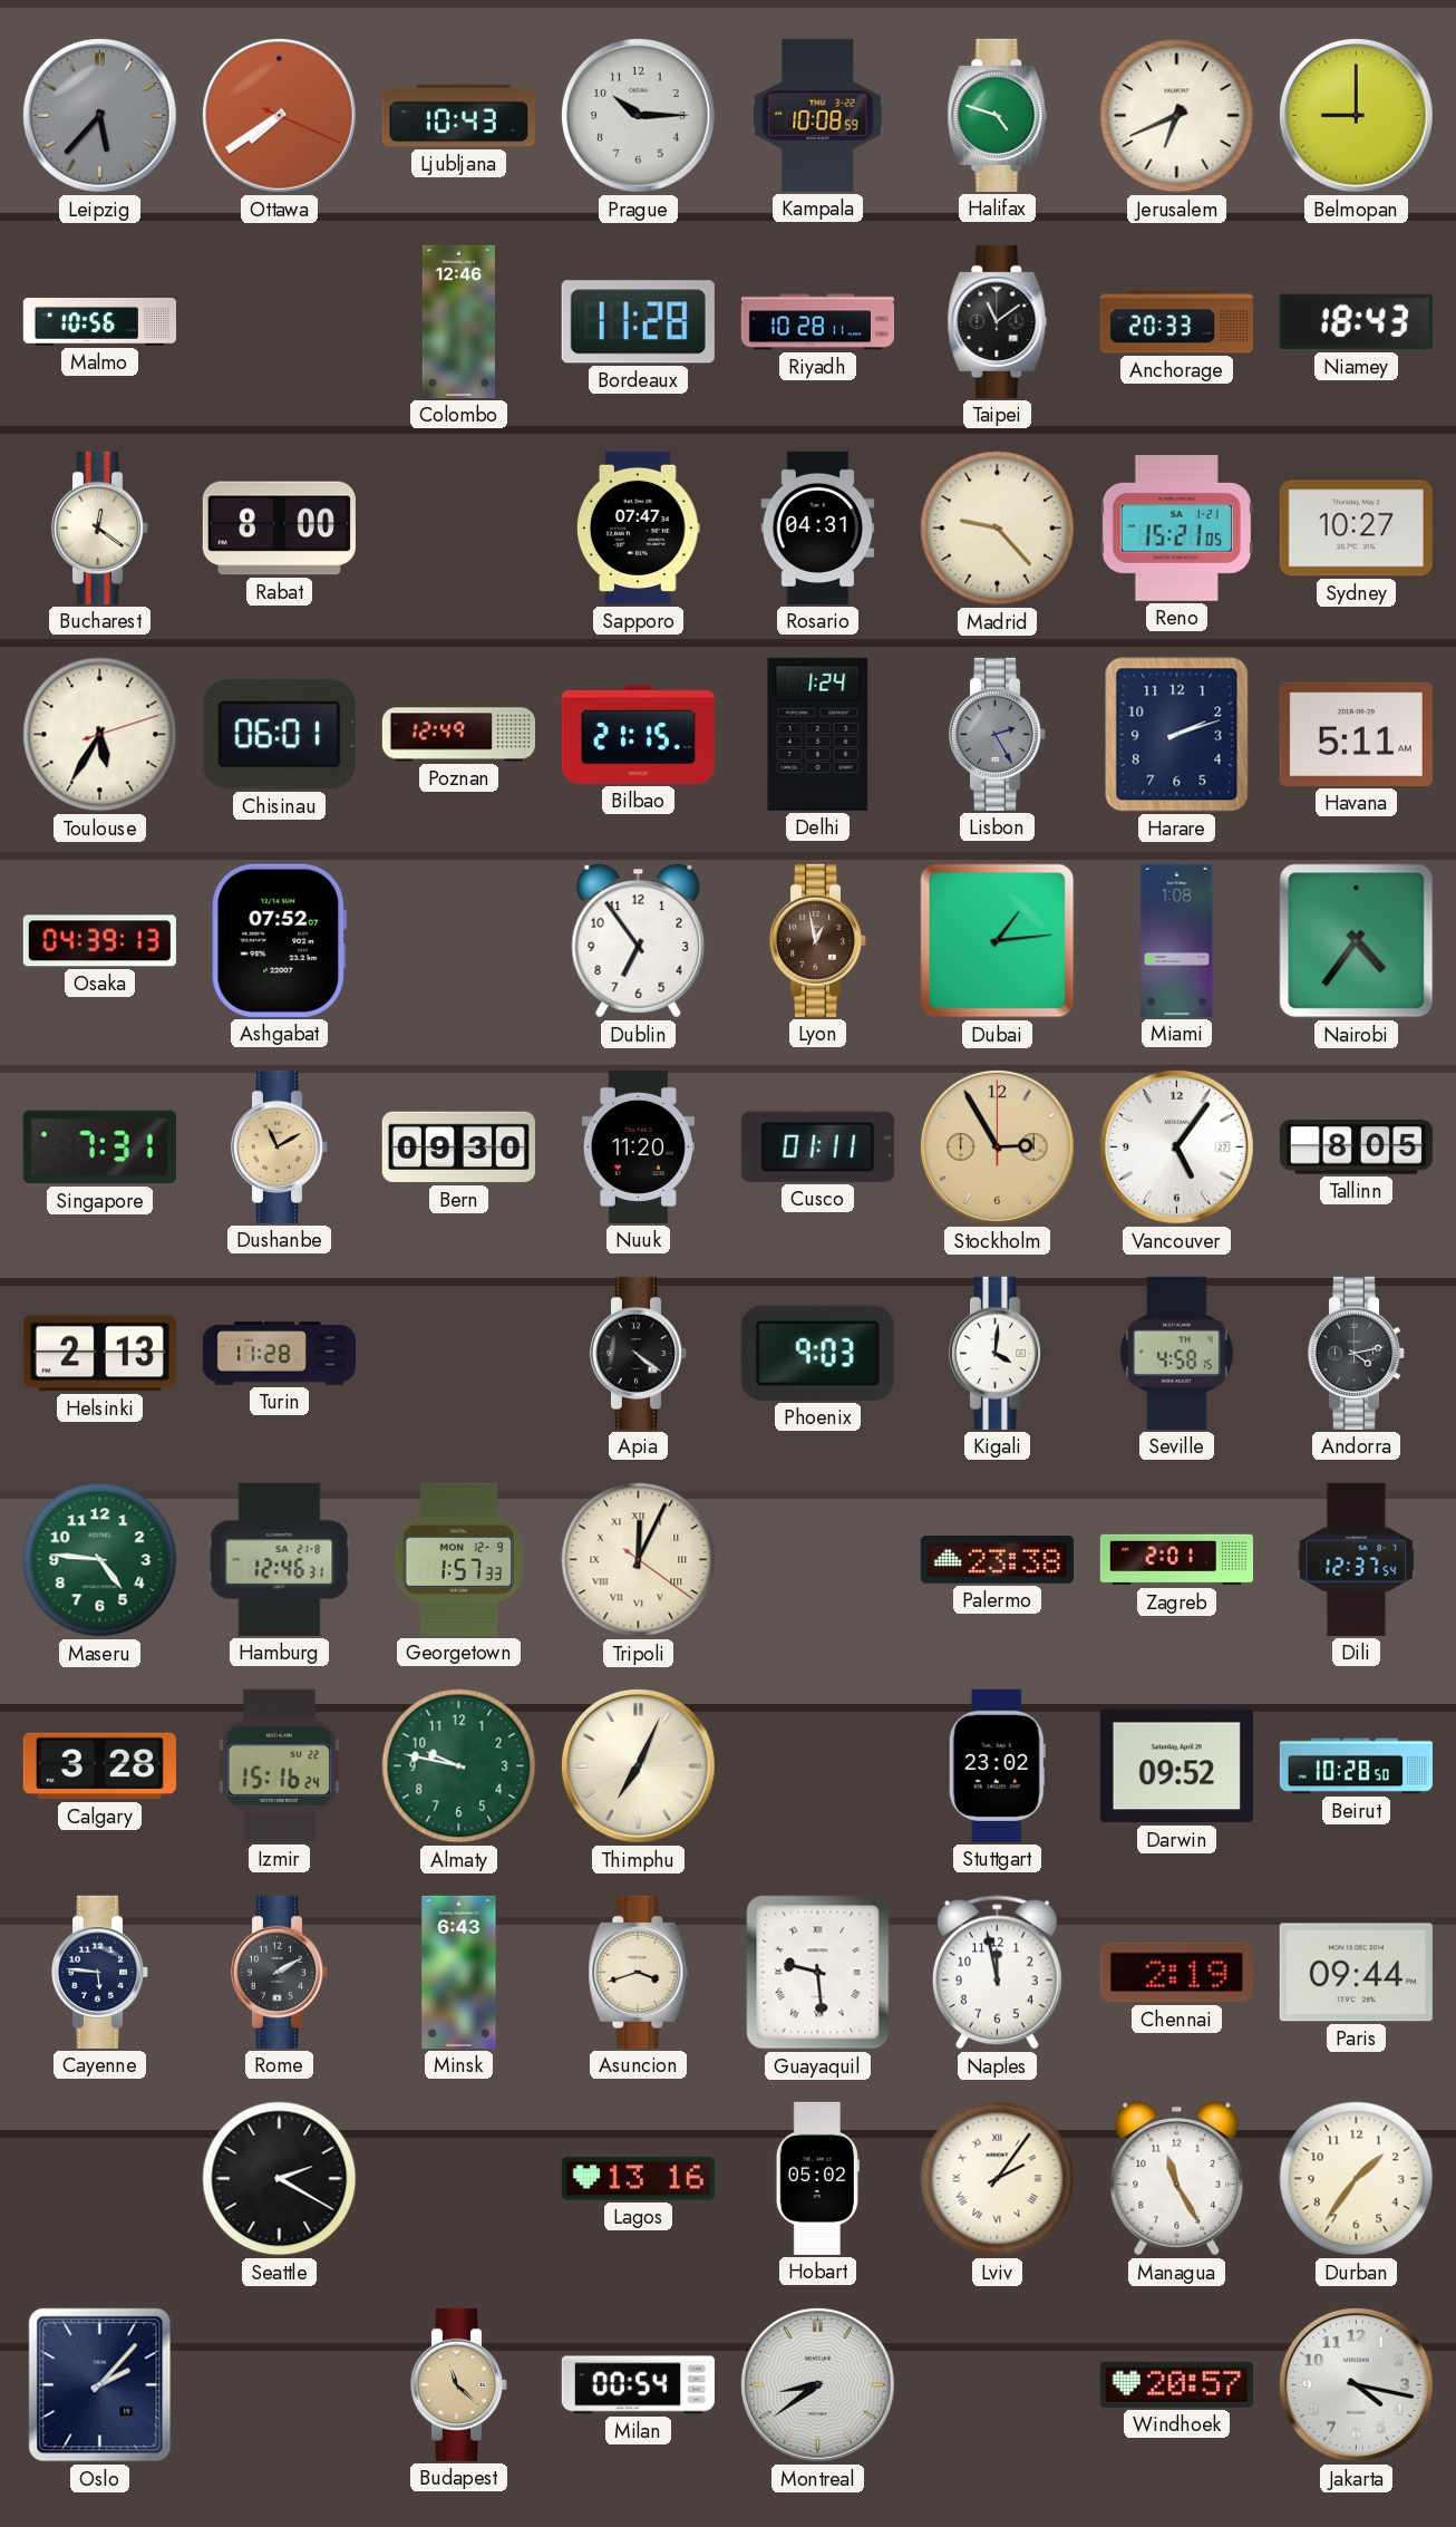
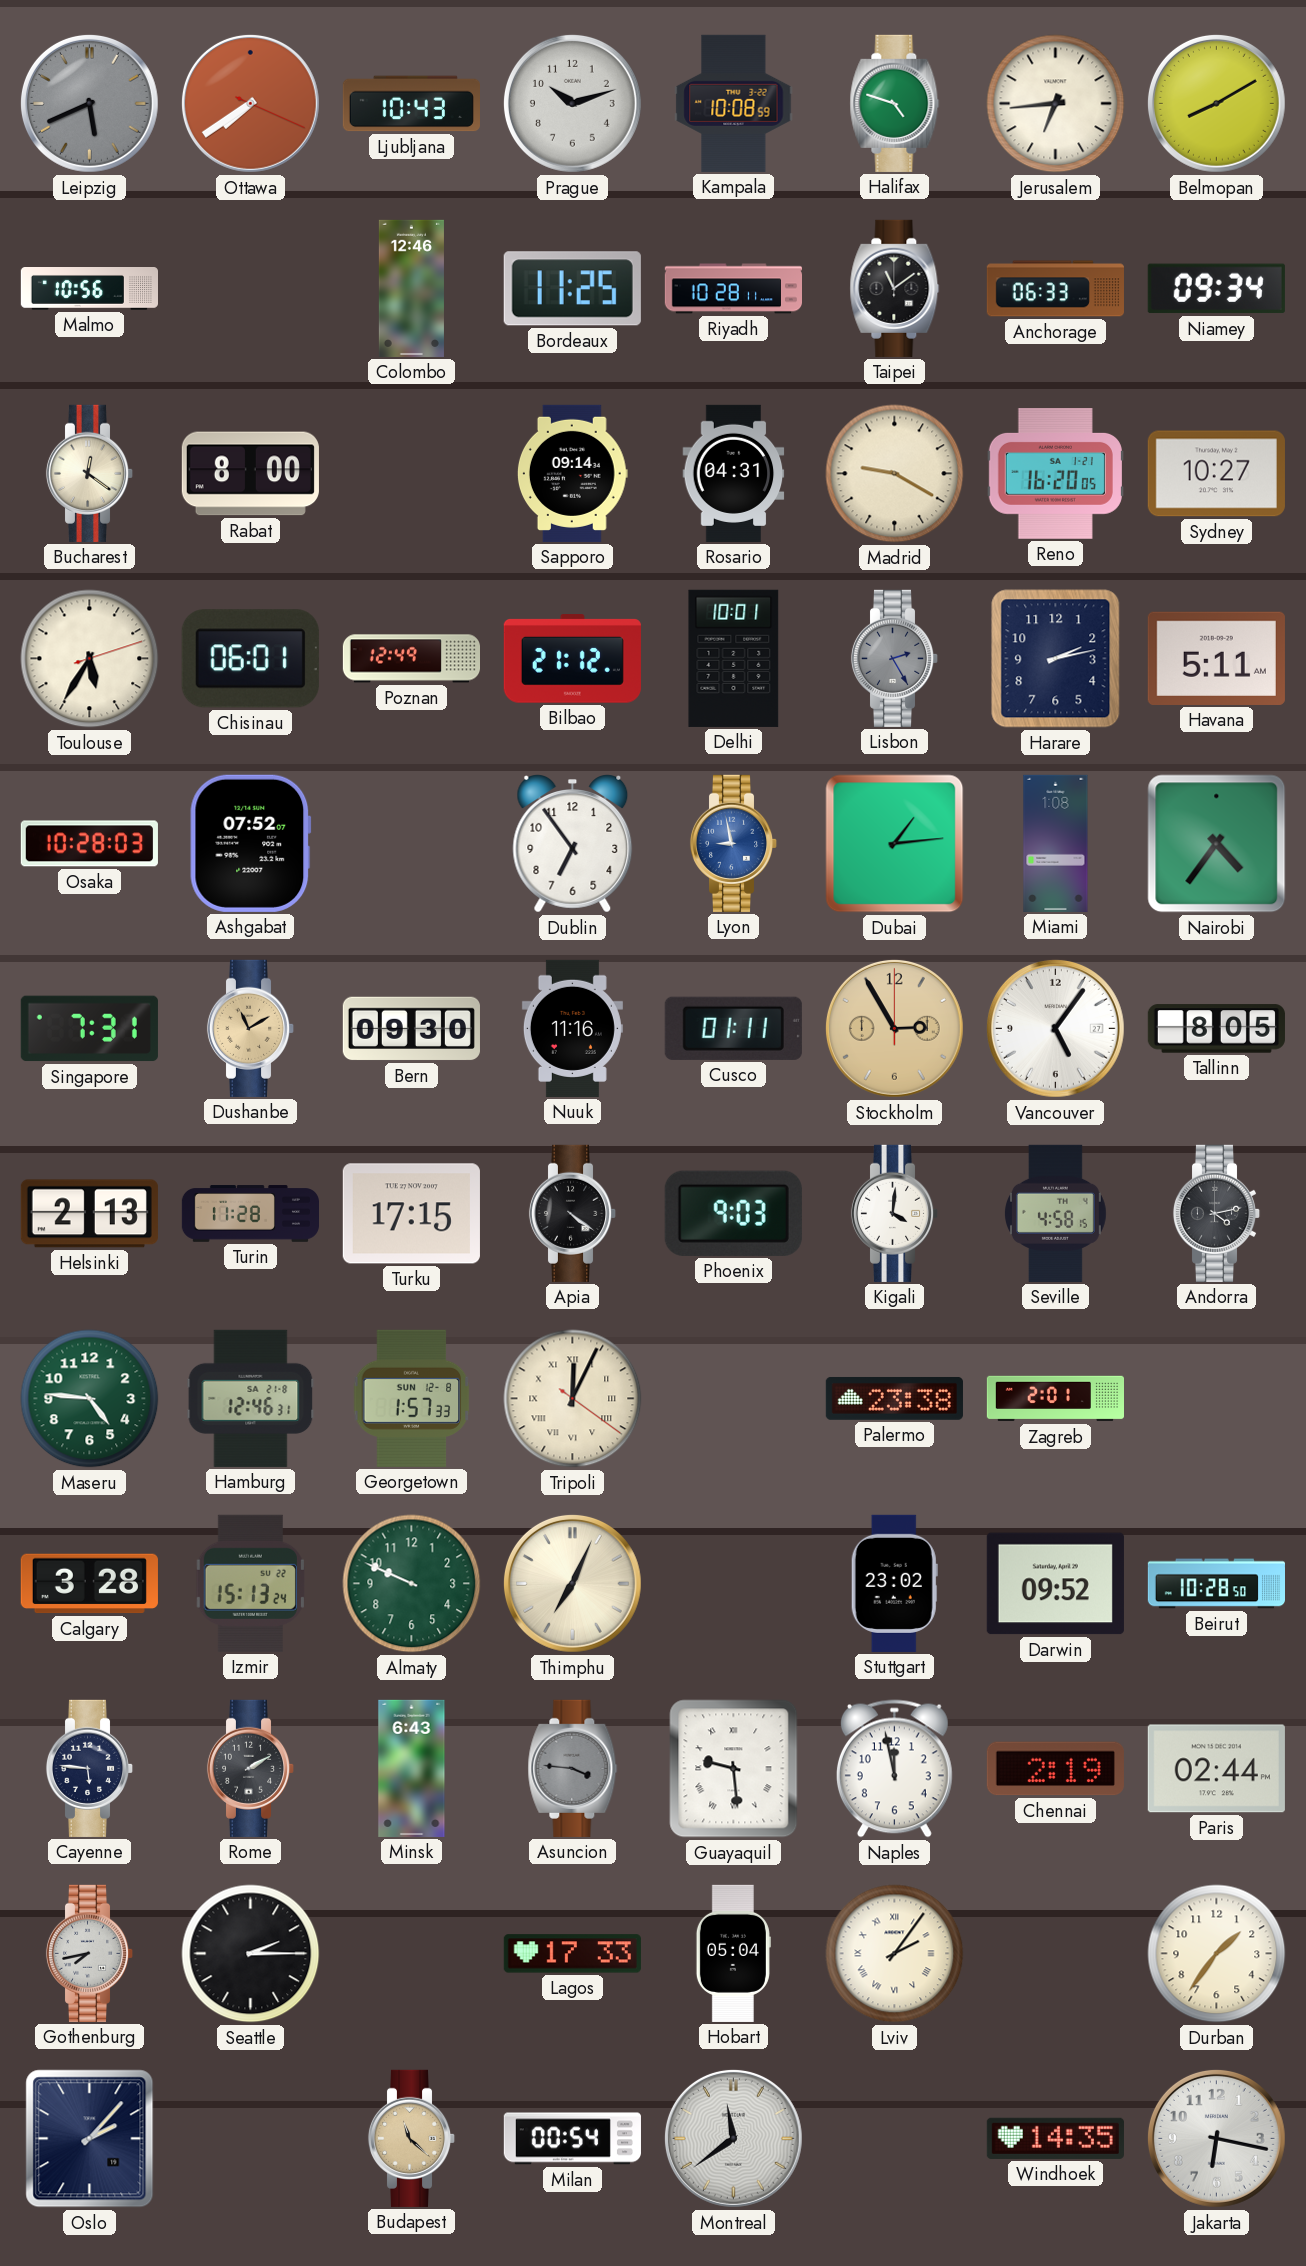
Leipzig: 5:37 -> 5:41
Prague: 10:15 -> 10:12
Jerusalem: 6:41 -> 6:44
Belmopan: 9:00 -> 8:10
Bordeaux: 11:28 -> 11:25
Anchorage: 20:33 -> 06:33
Niamey: 18:43 -> 09:34
Sapporo: 07:47 -> 09:14
Madrid: 9:23 -> 9:20
Reno: 15:21 -> 16:20
Bilbao: 21:15 -> 21:12
Delhi: 1:24 -> 10:01
Harare: 2:12 -> 2:13
Osaka: 04:39 -> 10:28
Lyon: 12:58 -> 8:58
Lyon dial: brown -> blue
Nuuk: 11:20 -> 11:16
Turku: none -> 17:15
Georgetown date: MON 12-9 -> SUN 12-8
Dili: 12:37 -> none
Izmir: 15:16 -> 15:13
Almaty: 9:47 -> 9:49
Asuncion: 3:42 -> 3:46
Asuncion dial: cream -> grey
Paris: 09:44 -> 02:44
Gothenburg: none -> 7:43
Seattle: 2:20 -> 2:15
Lagos: 13:16 -> 17:33
Hobart: 05:02 -> 05:04
Managua: 11:25 -> none
Montreal: 8:39 -> 11:39
Windhoek: 20:57 -> 14:35
Jakarta: 4:17 -> 6:17
